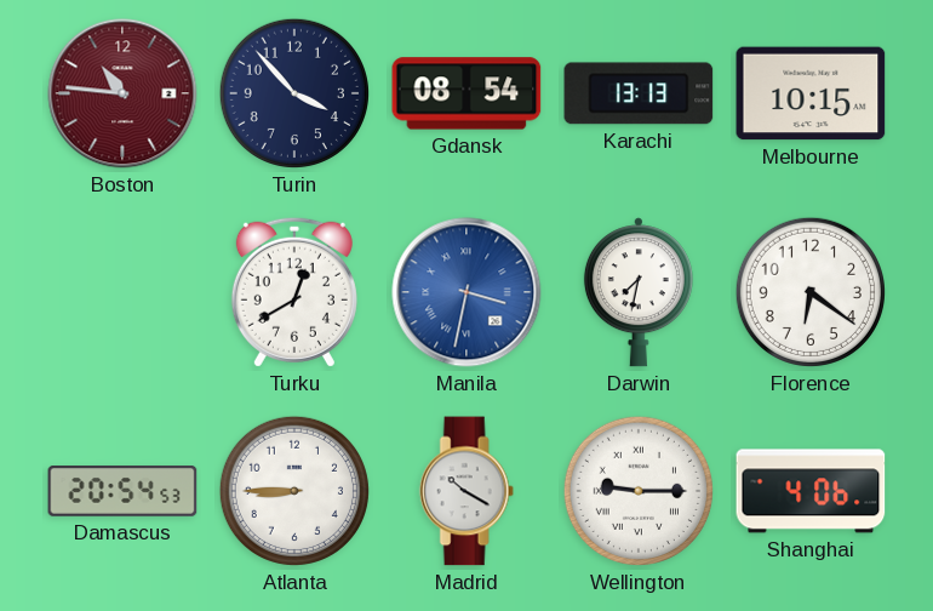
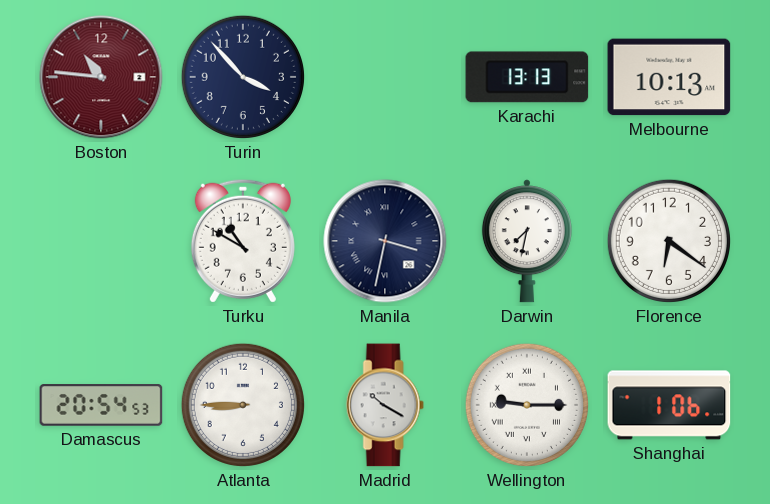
Gdansk: 08:54 -> none
Melbourne: 10:15 -> 10:13
Turku: 12:40 -> 10:50
Manila dial: blue -> navy
Shanghai: 4:06 -> 1:06
